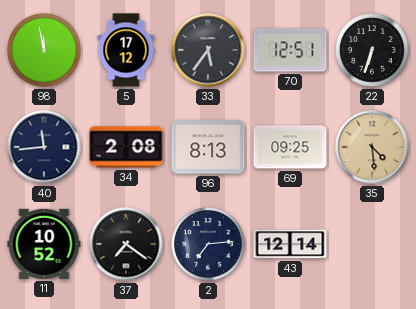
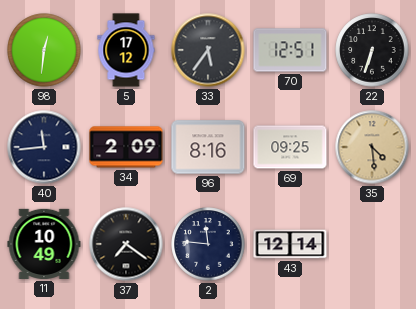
98: 11:58 -> 12:31
34: 2:08 -> 2:09
96: 8:13 -> 8:16
11: 10:52 -> 10:49
2: 7:14 -> 11:46
